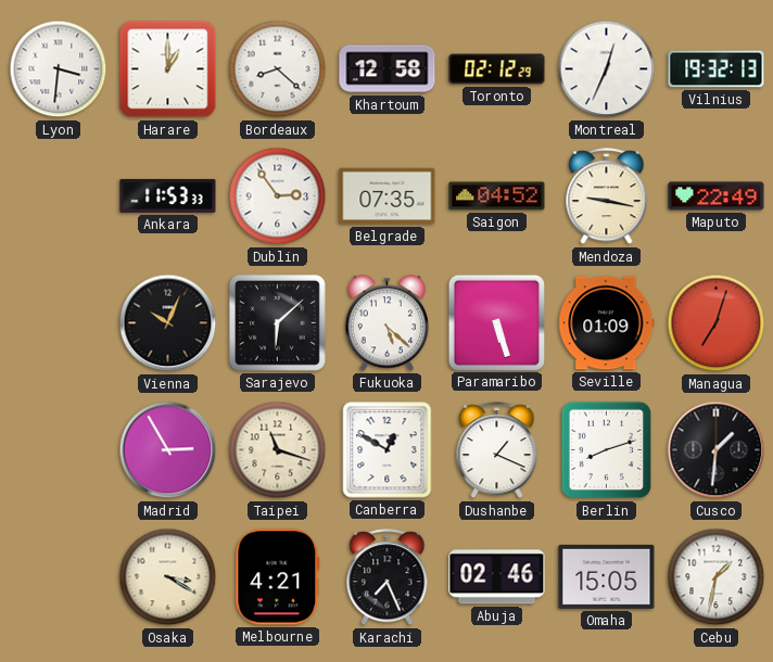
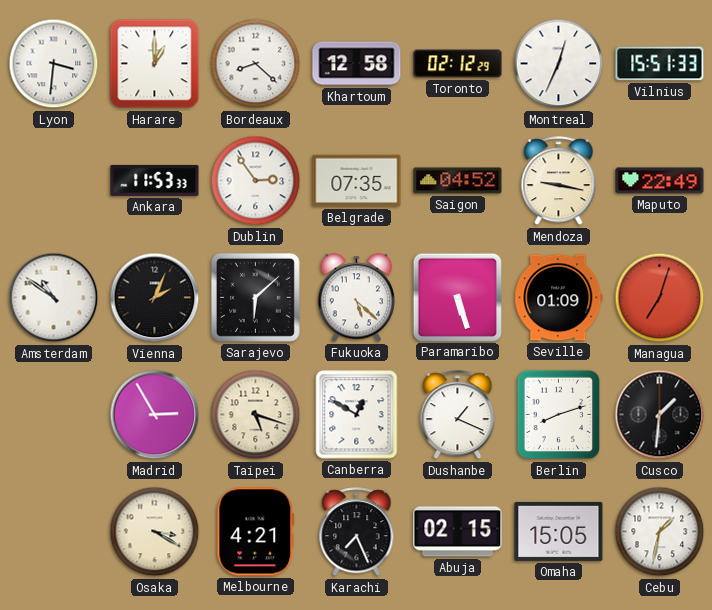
Vilnius: 19:32 -> 15:51
Amsterdam: none -> 10:51
Vienna: 10:04 -> 2:04
Taipei: 11:18 -> 5:18
Abuja: 02:46 -> 02:15
